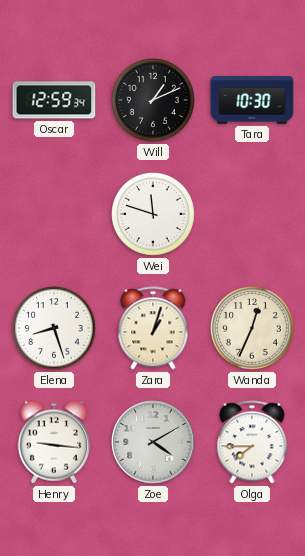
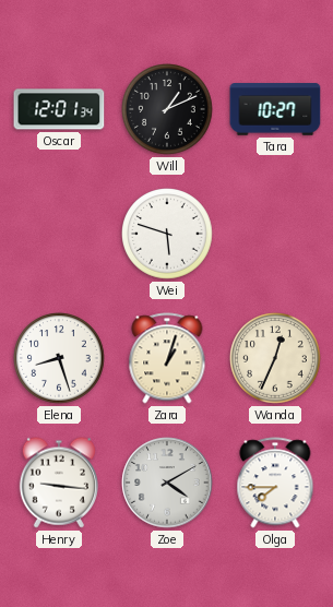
Oscar: 12:59 -> 12:01
Tara: 10:30 -> 10:27
Wei: 11:48 -> 5:48
